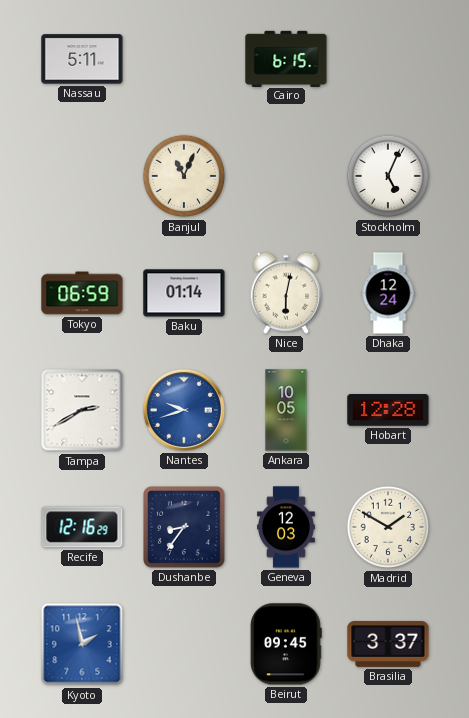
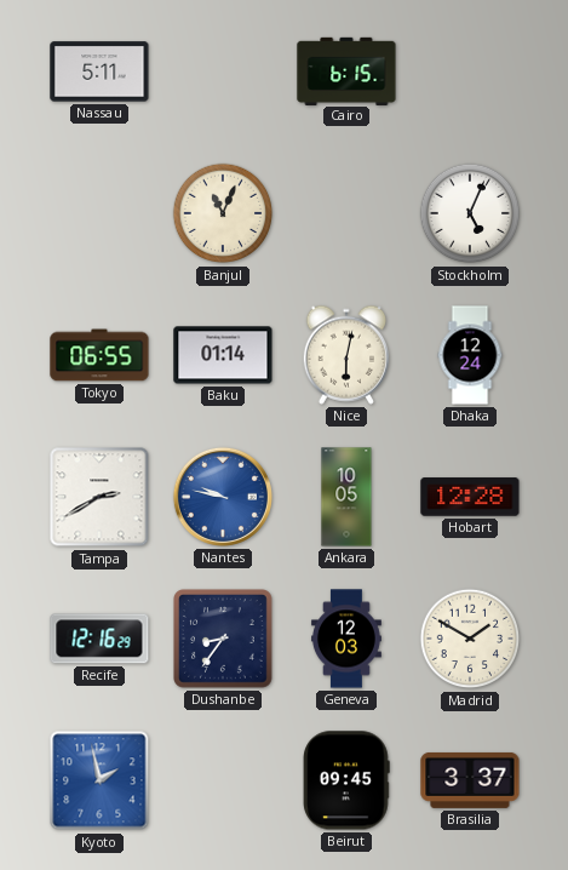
Tokyo: 06:59 -> 06:55
Nantes: 9:42 -> 9:47
